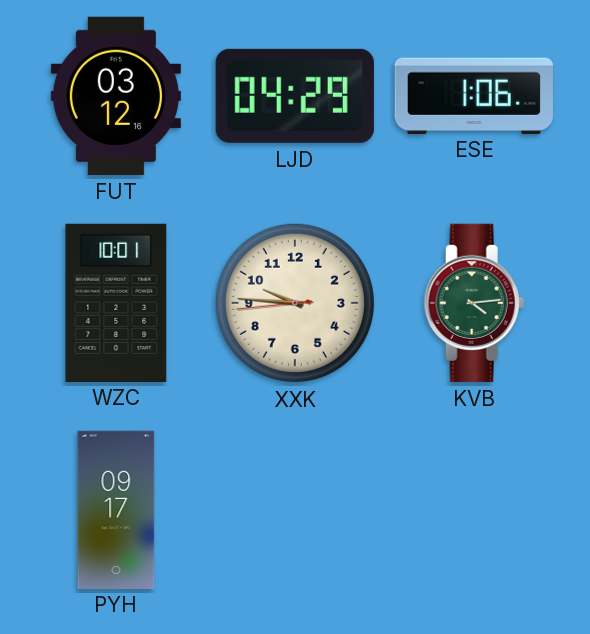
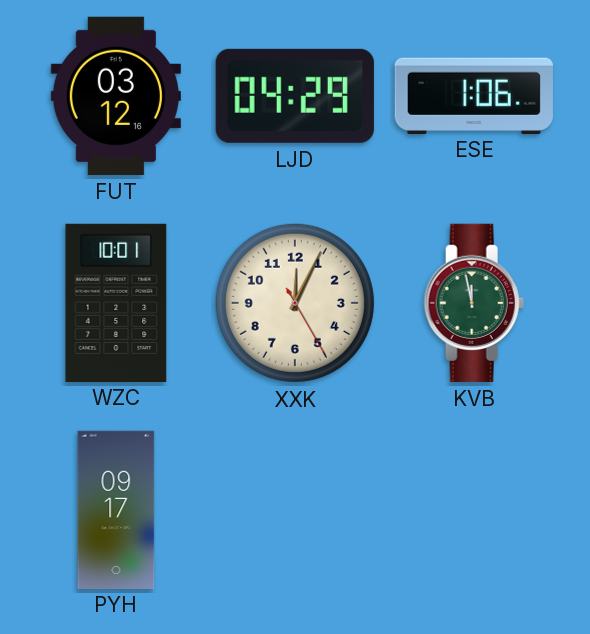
XXK: 9:45 -> 12:04
KVB: 4:14 -> 11:58
